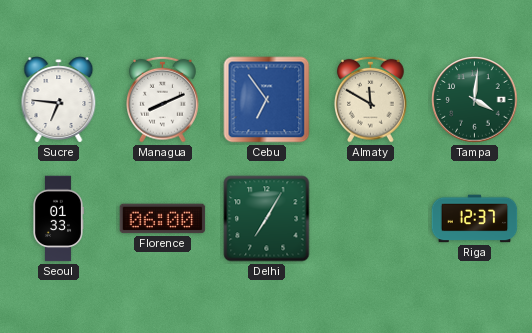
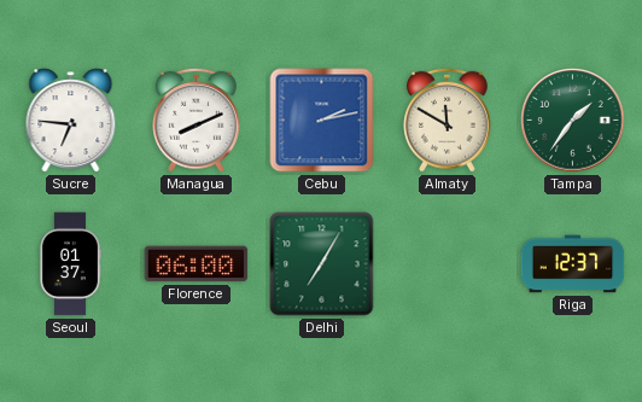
Cebu: 6:54 -> 2:13
Tampa: 4:01 -> 1:36
Seoul: 01:33 -> 01:37
